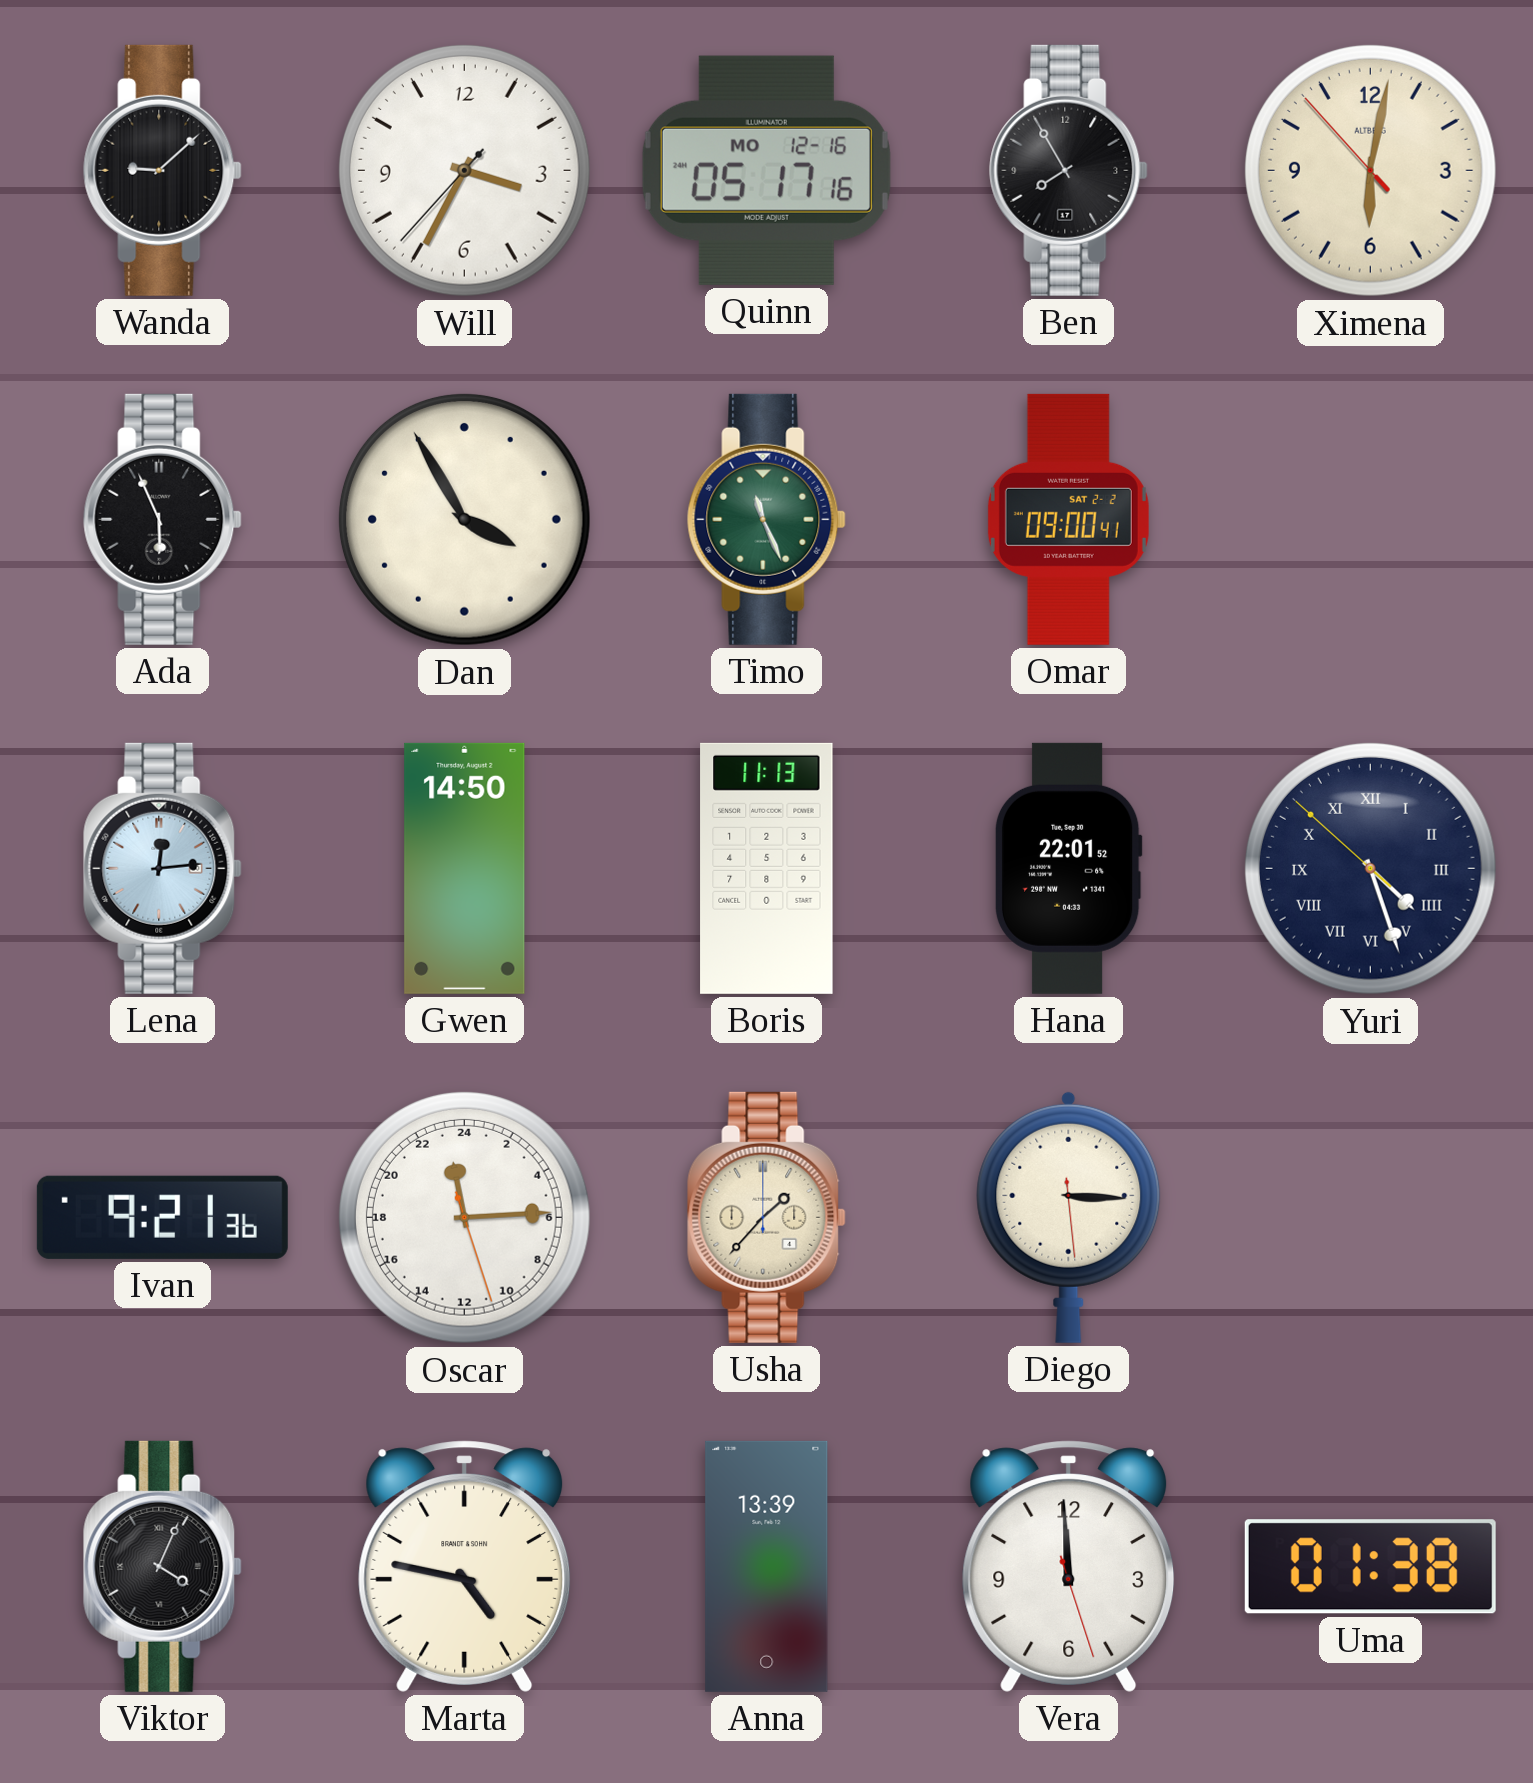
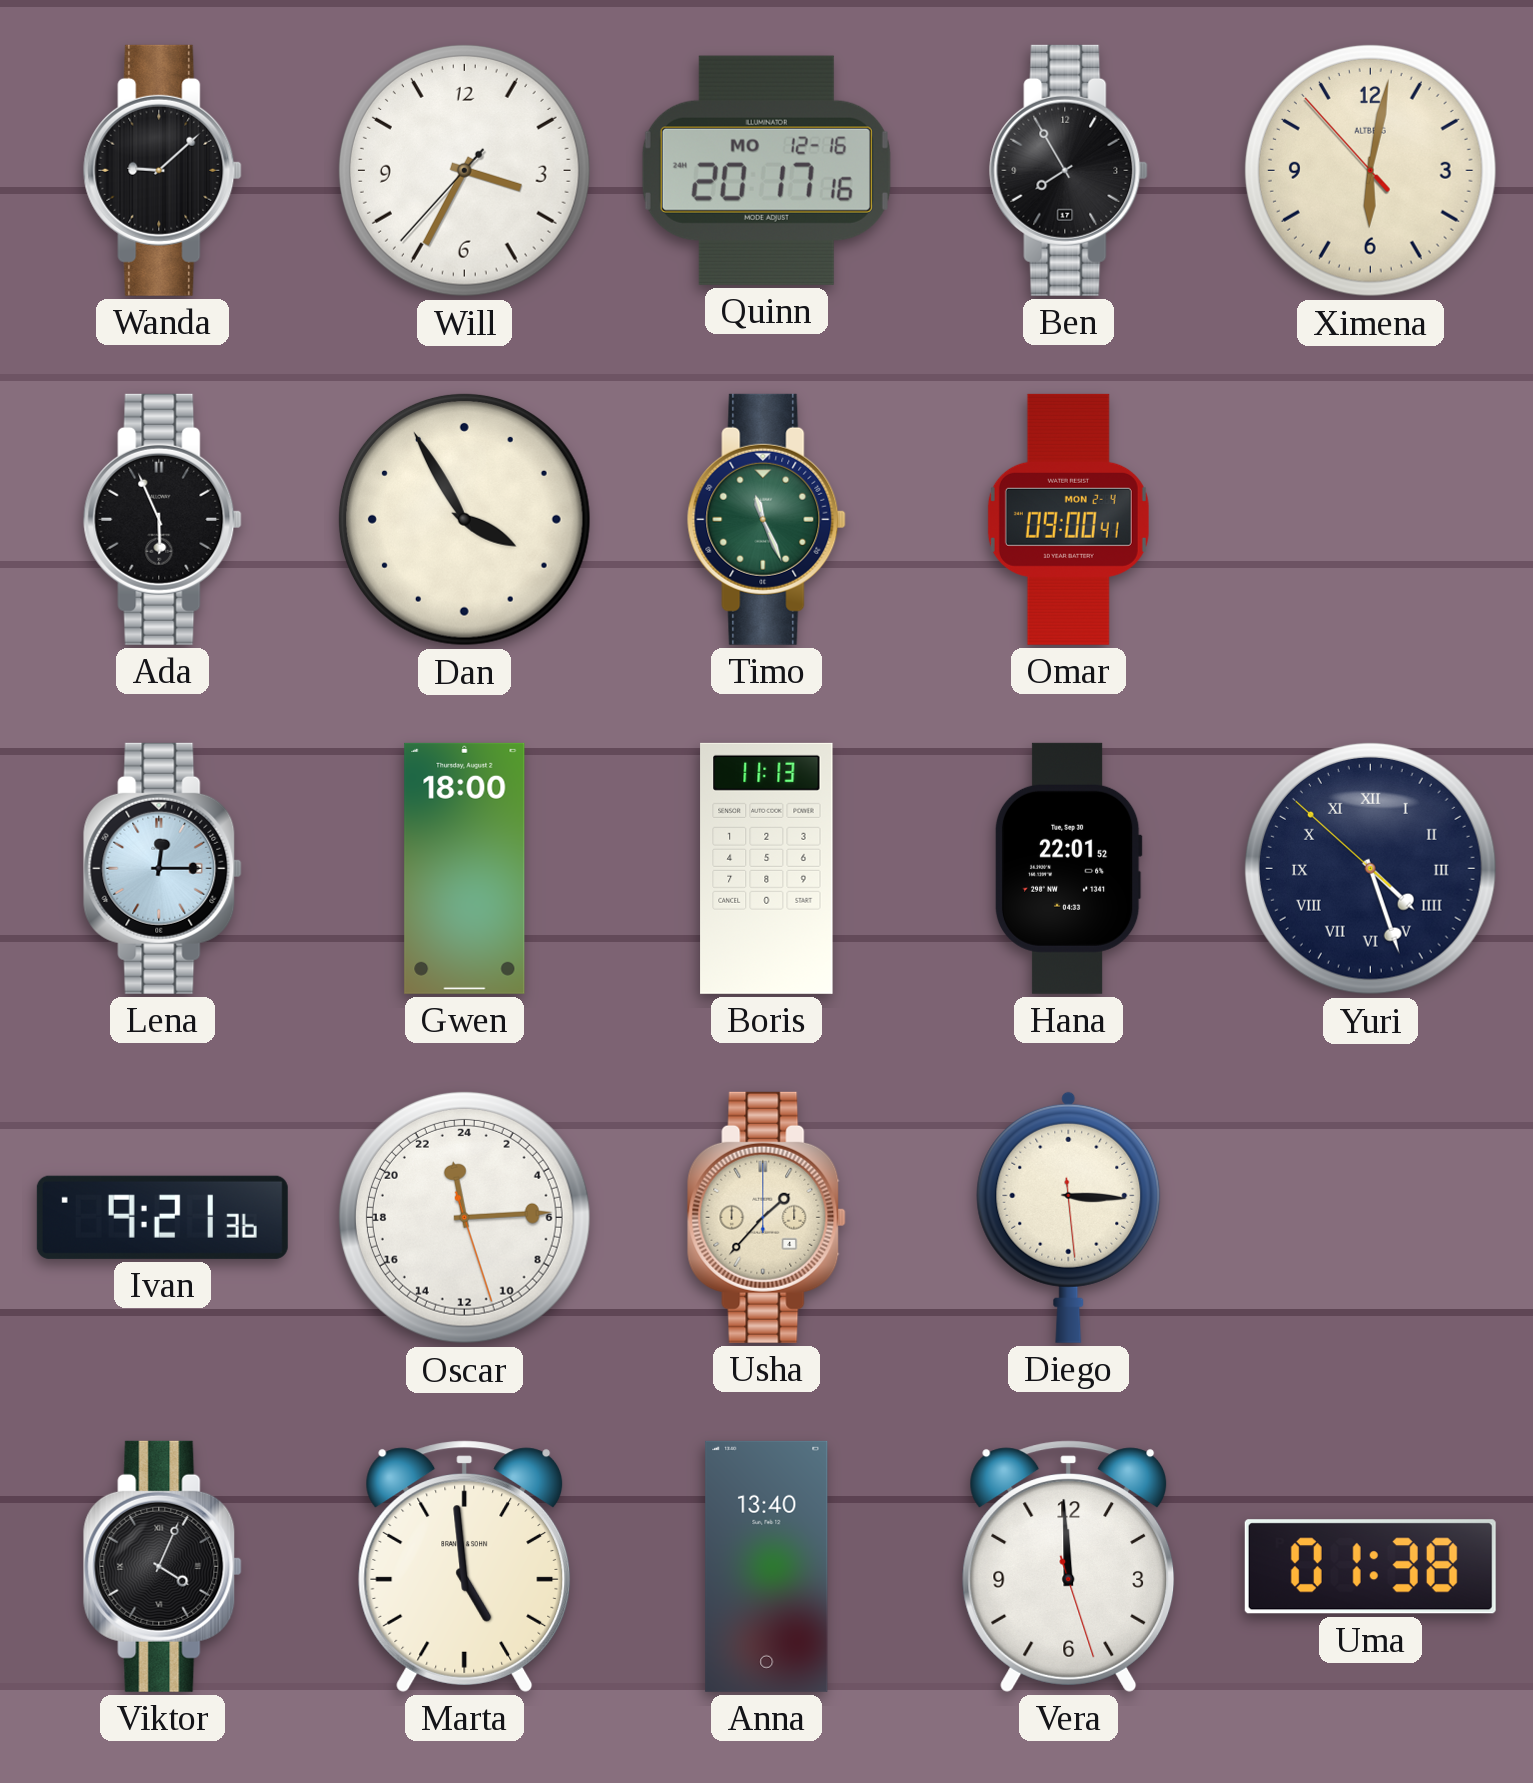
Quinn: 05:17 -> 20:17
Omar date: SAT 2-2 -> MON 2-4
Lena: 12:14 -> 12:15
Gwen: 14:50 -> 18:00
Marta: 4:47 -> 4:59
Anna: 13:39 -> 13:40
